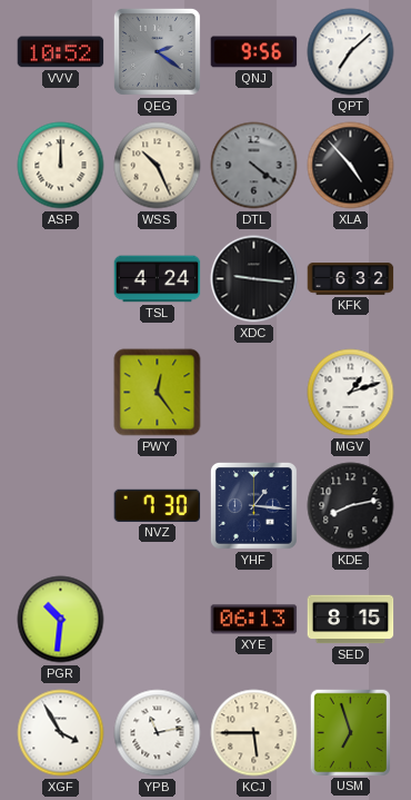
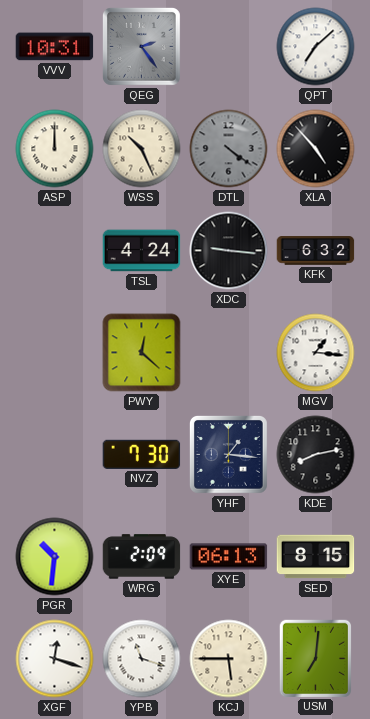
VVV: 10:52 -> 10:31
QEG: 2:21 -> 2:24
QNJ: 9:56 -> none
PWY: 12:24 -> 12:22
MGV: 1:12 -> 1:16
WRG: none -> 2:09
XGF: 3:55 -> 12:18
YPB: 11:13 -> 11:18
USM: 6:57 -> 7:01
